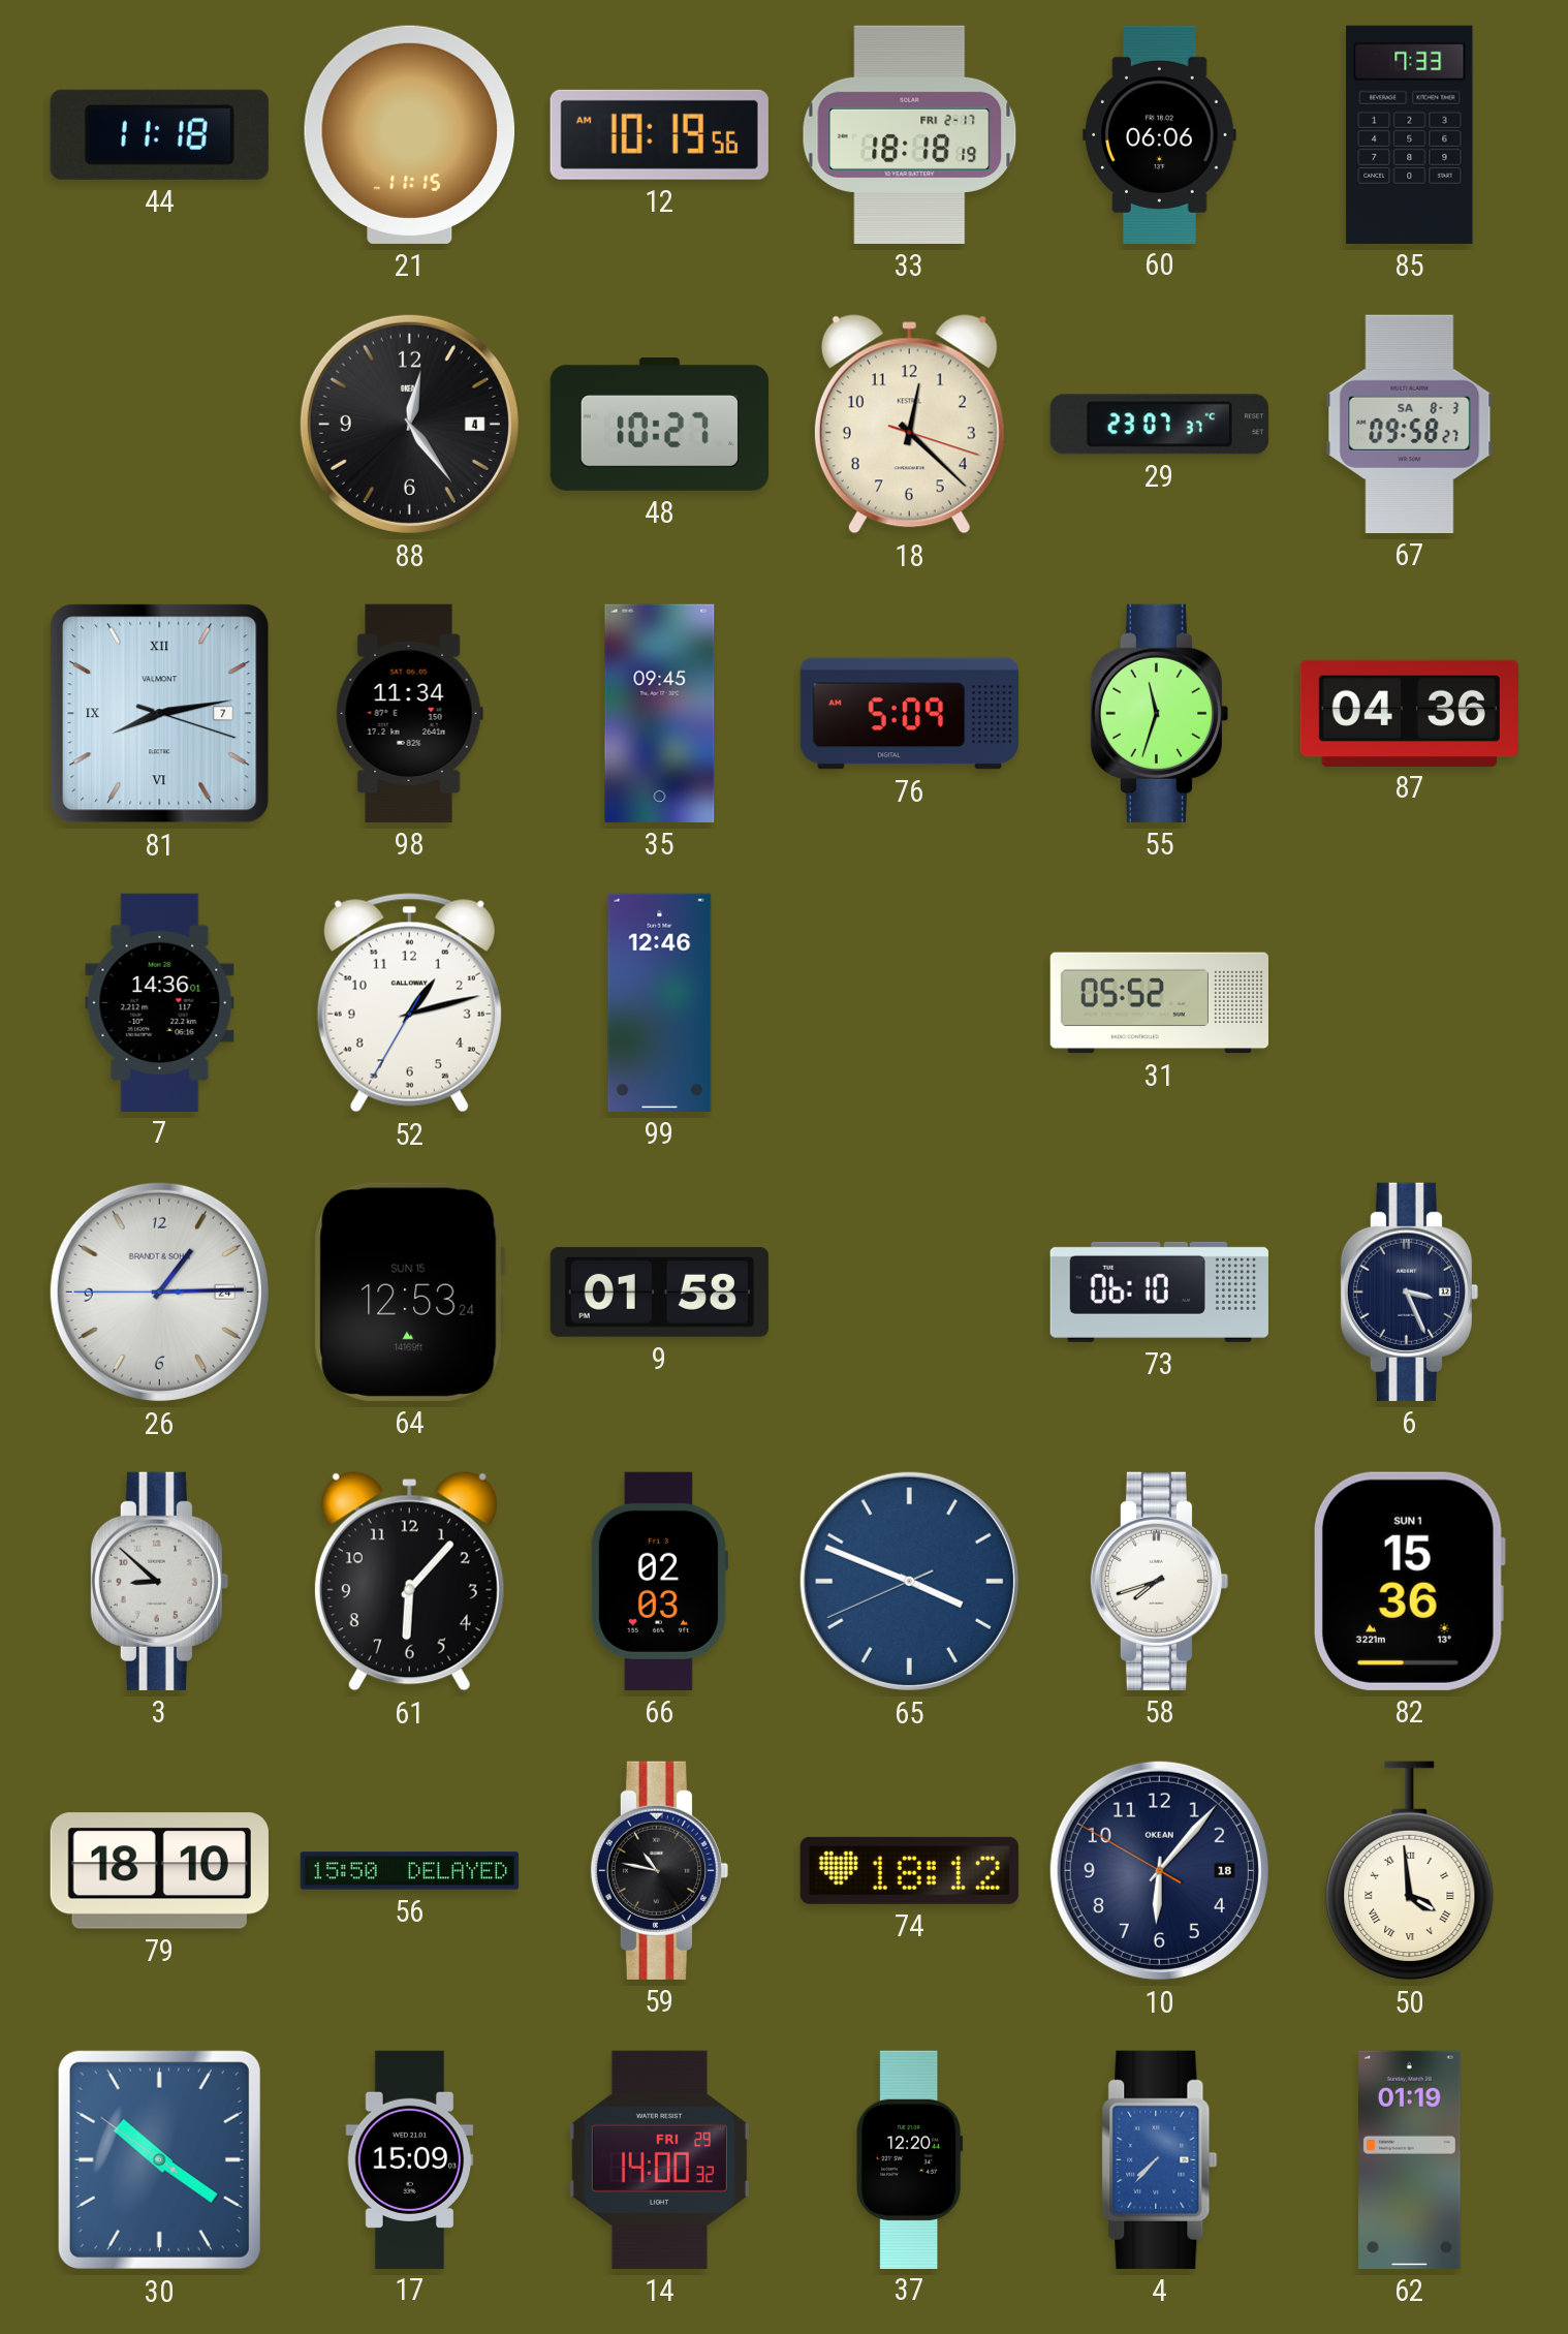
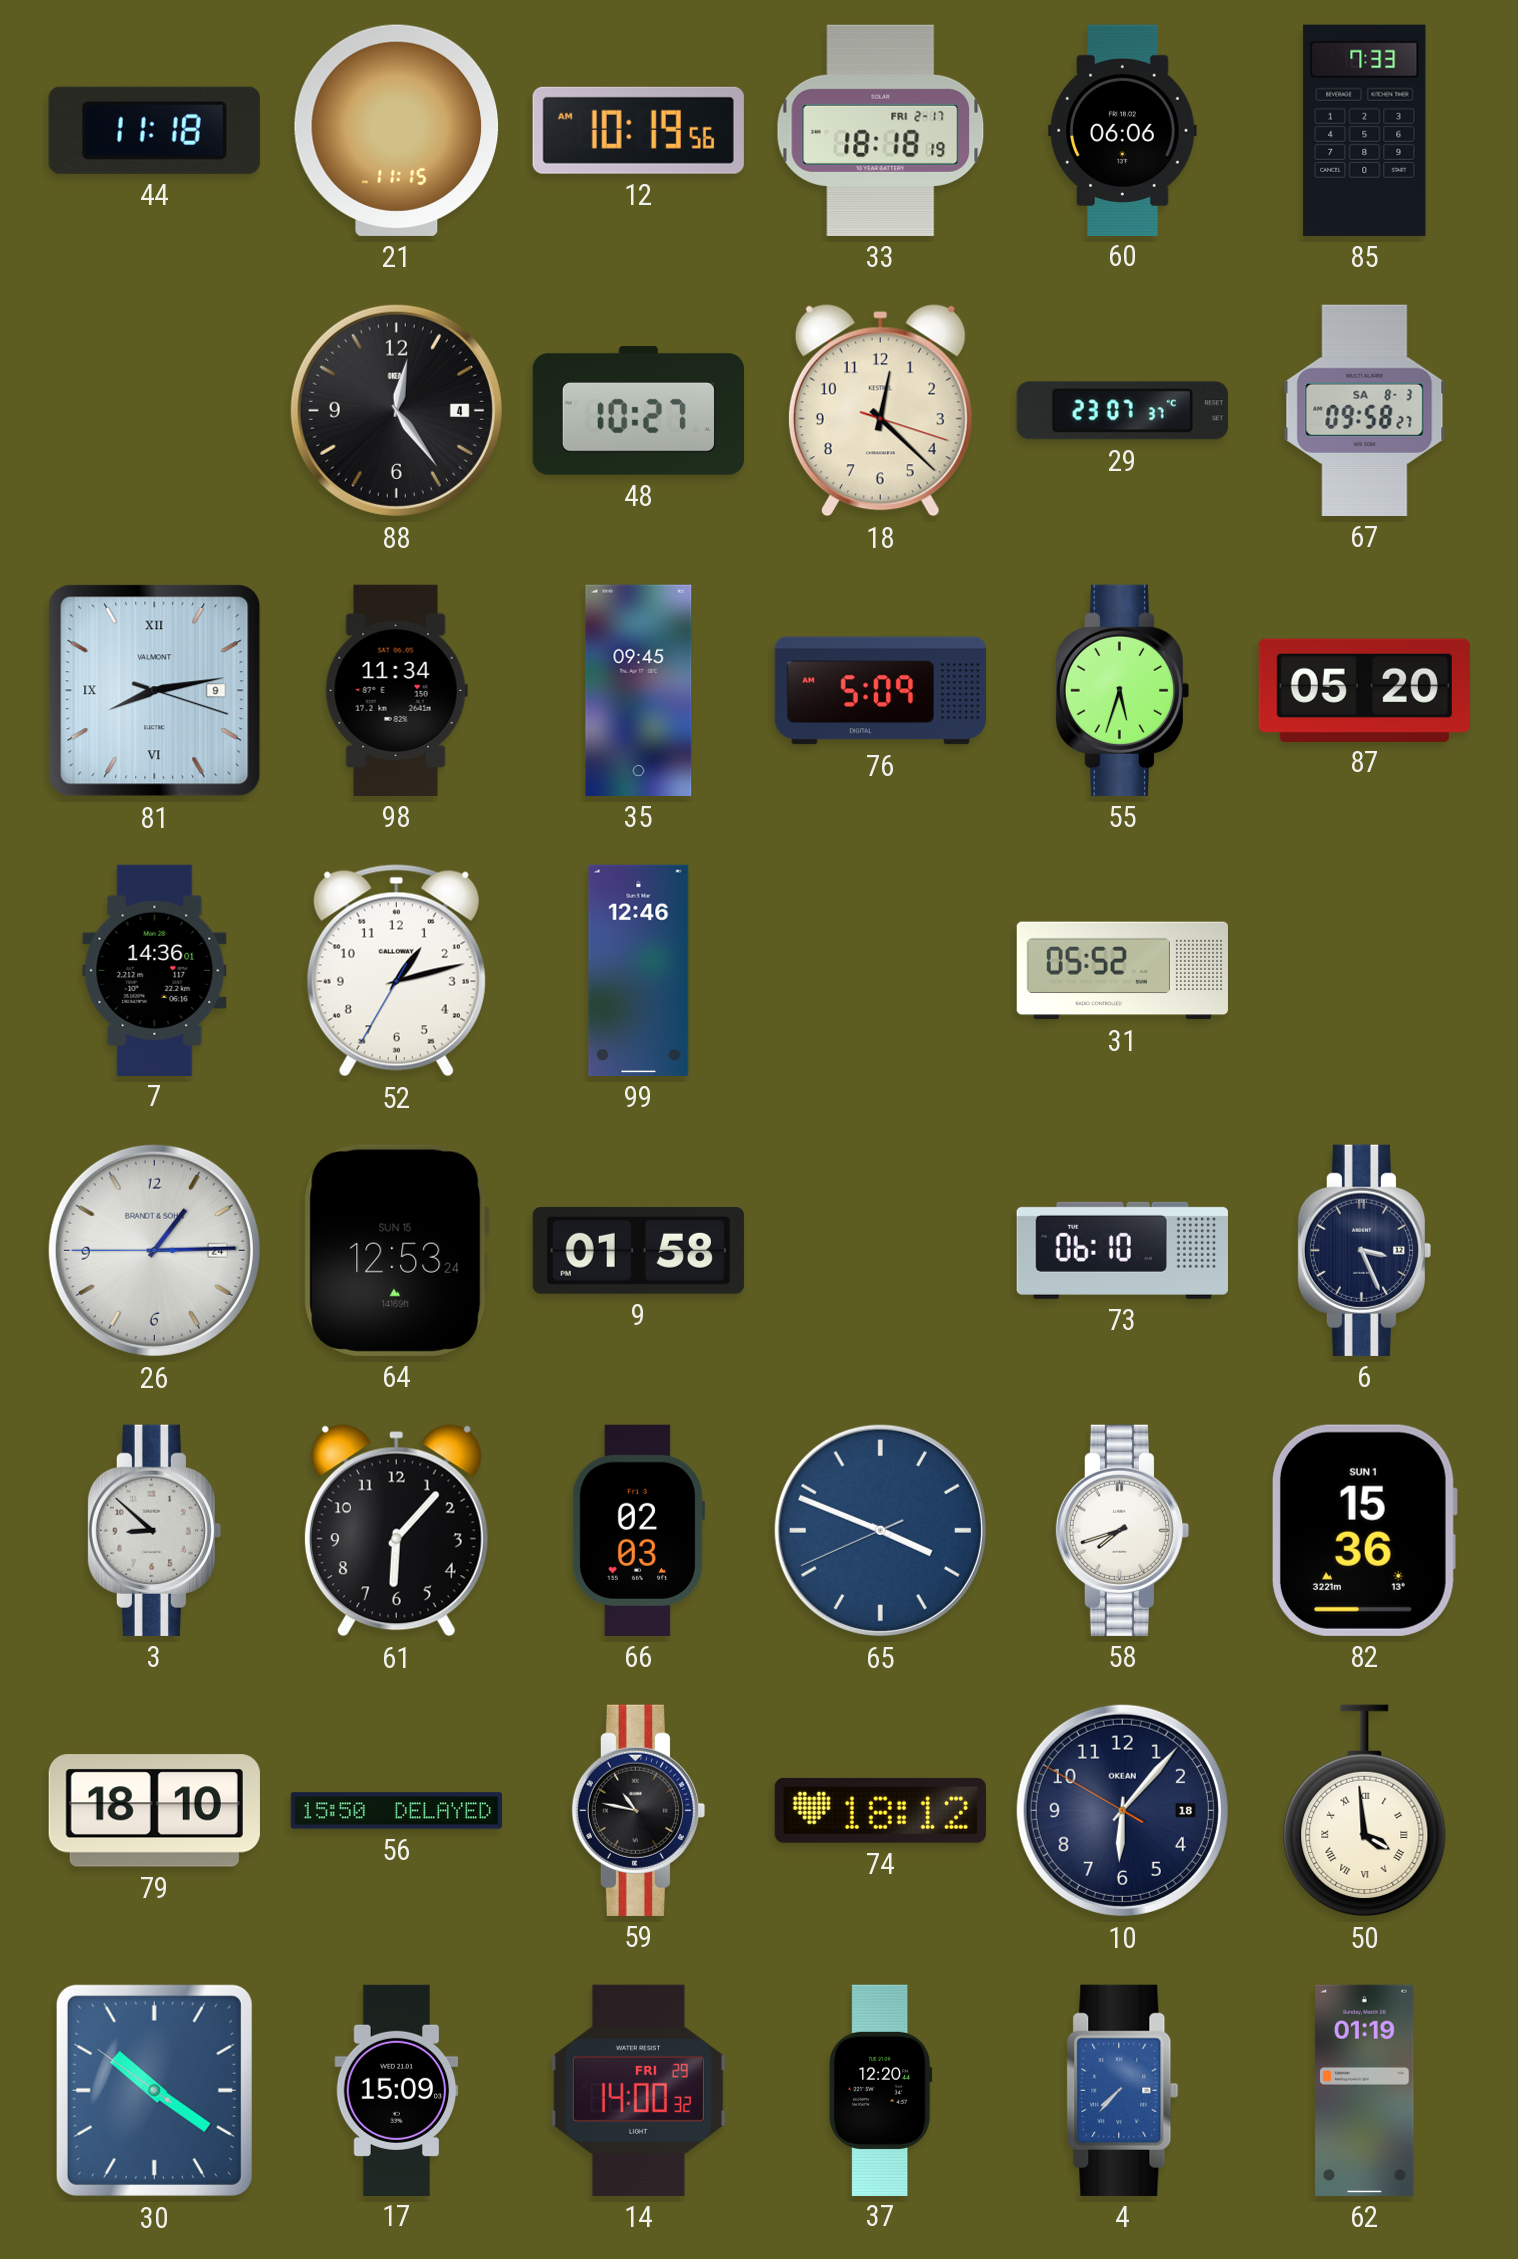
81 date: 7 -> 9
55: 11:33 -> 5:33
87: 04:36 -> 05:20
